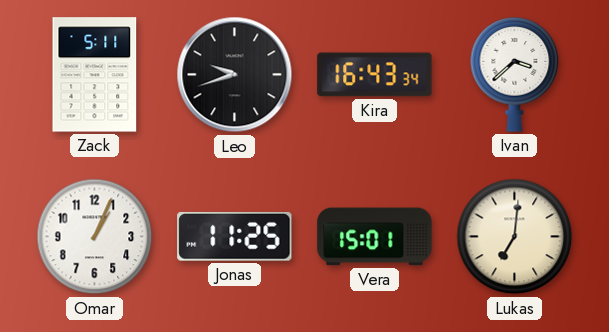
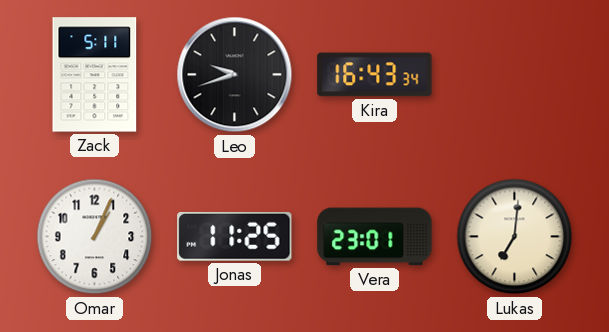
Ivan: 3:38 -> none
Vera: 15:01 -> 23:01
